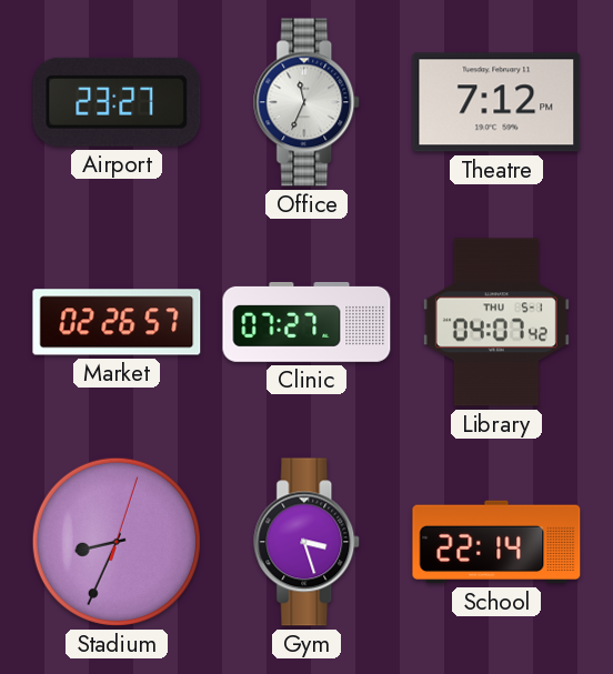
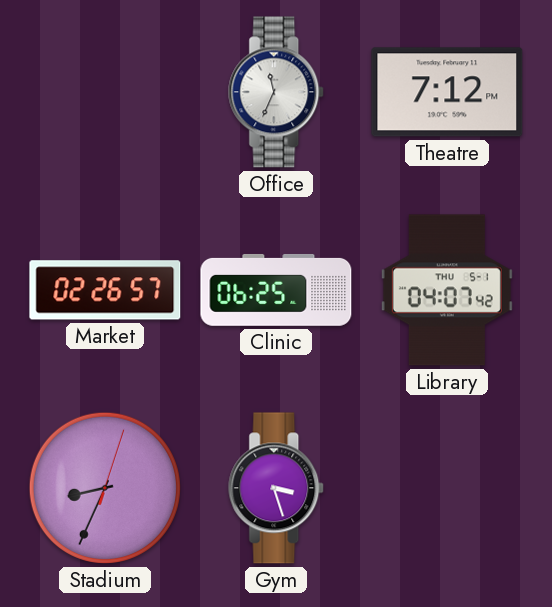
Airport: 23:27 -> none
Clinic: 07:27 -> 06:25
School: 22:14 -> none
